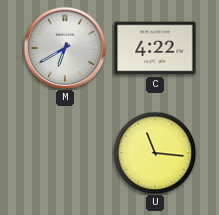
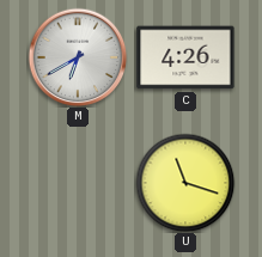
C: 4:22 -> 4:26
U: 11:16 -> 11:18
